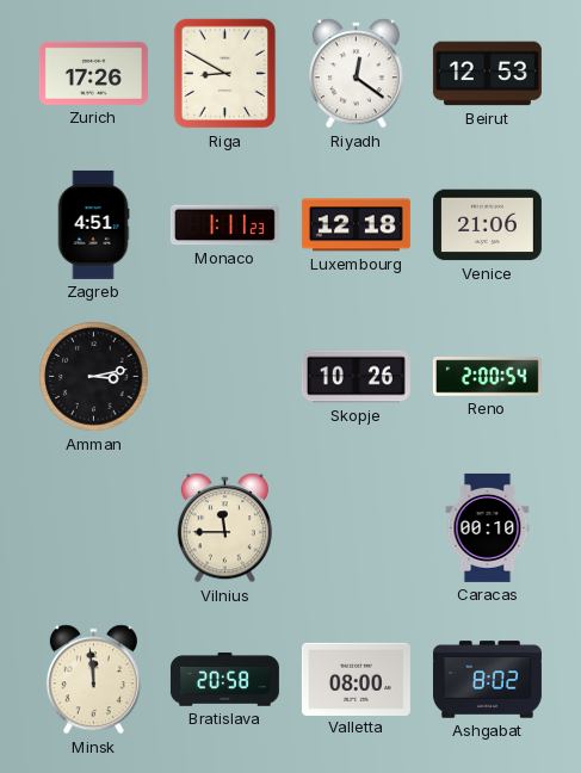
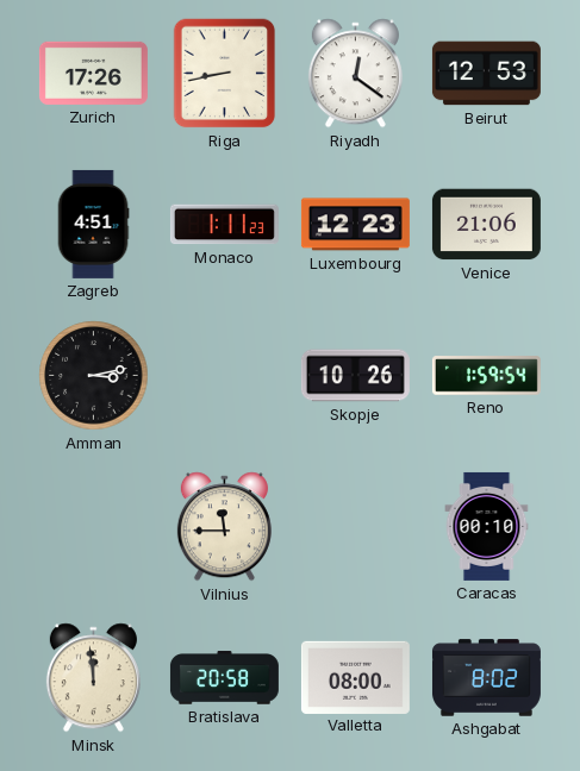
Riga: 8:50 -> 8:43
Luxembourg: 12:18 -> 12:23
Reno: 2:00 -> 1:59
